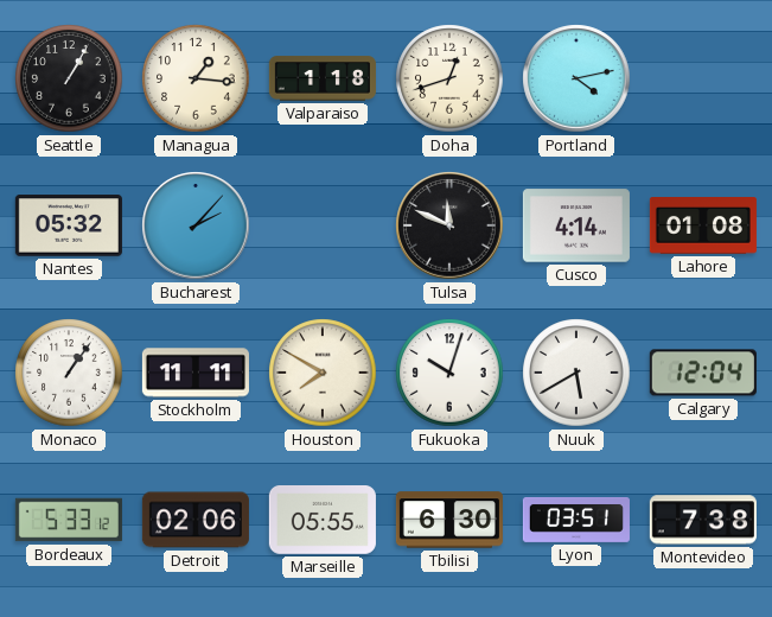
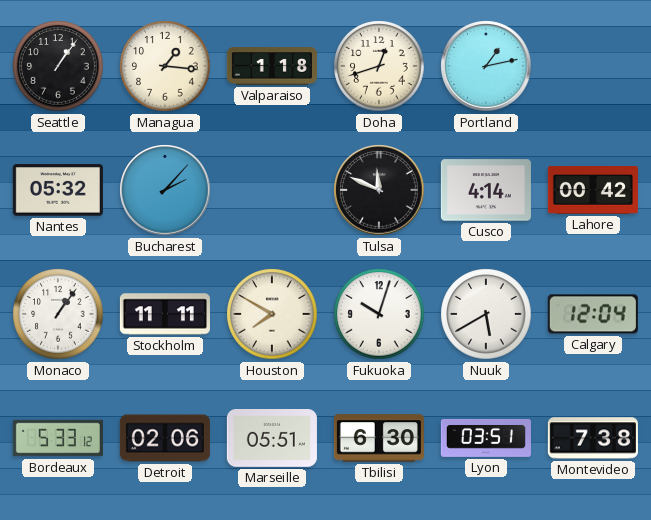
Seattle: 1:05 -> 1:06
Portland: 4:13 -> 1:13
Lahore: 01:08 -> 00:42
Marseille: 05:55 -> 05:51
